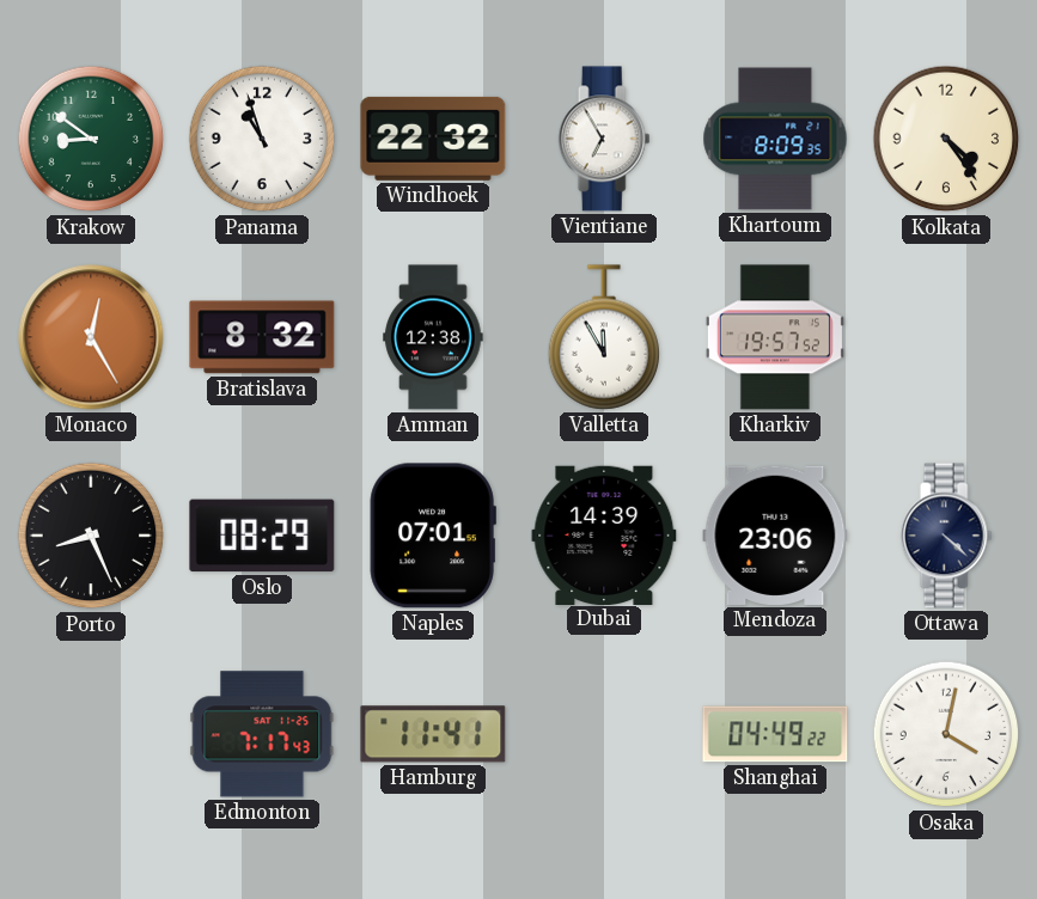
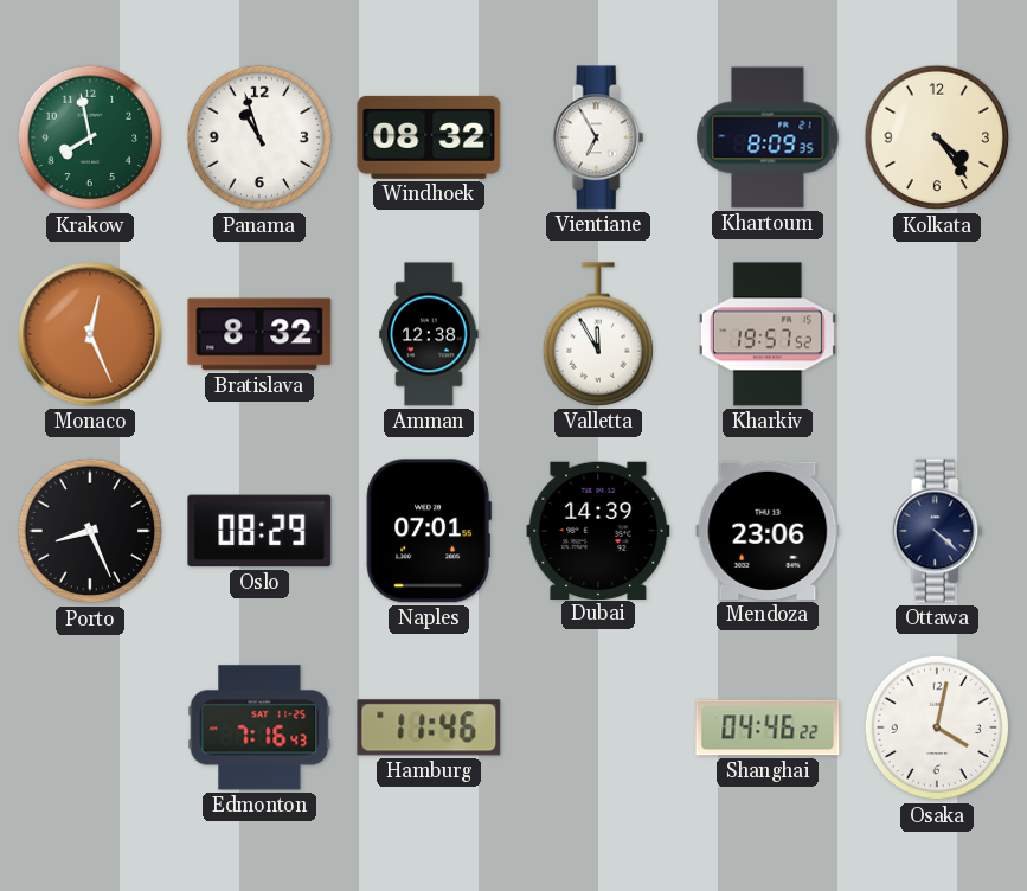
Krakow: 8:51 -> 7:58
Windhoek: 22:32 -> 08:32
Monaco: 12:25 -> 12:26
Edmonton: 7:17 -> 7:16
Hamburg: 11:41 -> 11:46
Shanghai: 04:49 -> 04:46
